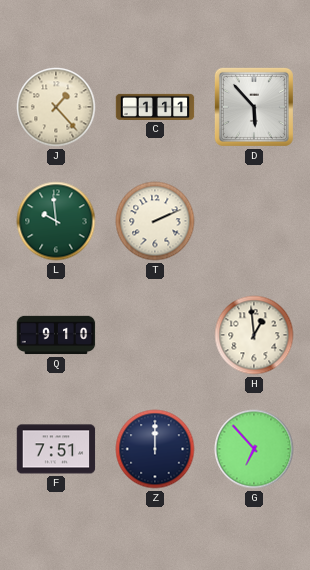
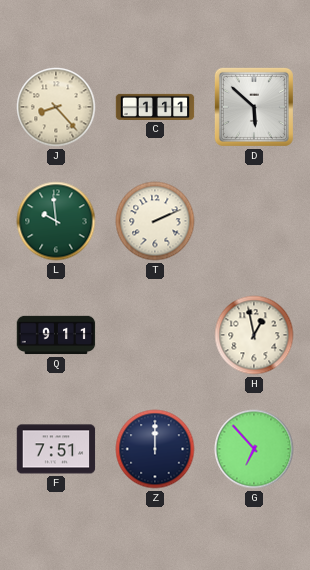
J: 1:23 -> 8:23
D: 5:53 -> 5:52
Q: 9:10 -> 9:11
H: 12:59 -> 12:58
